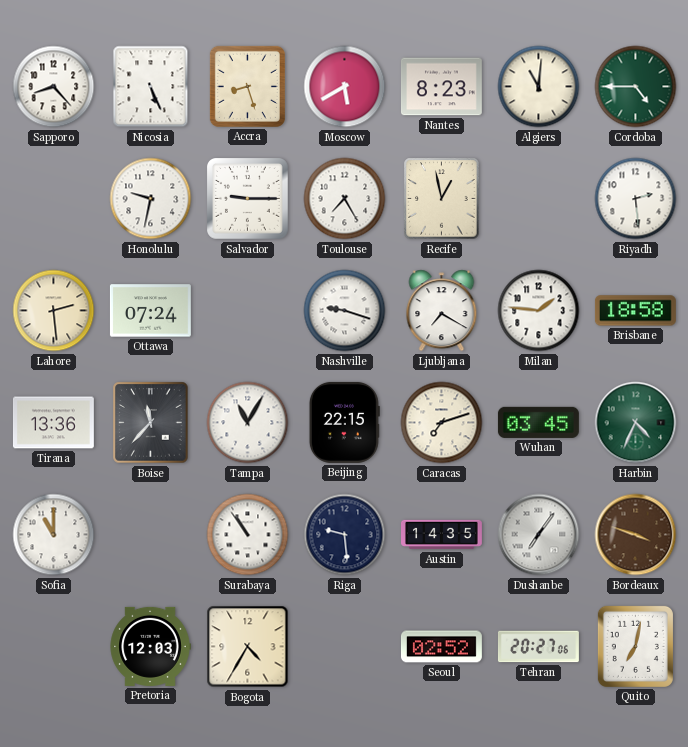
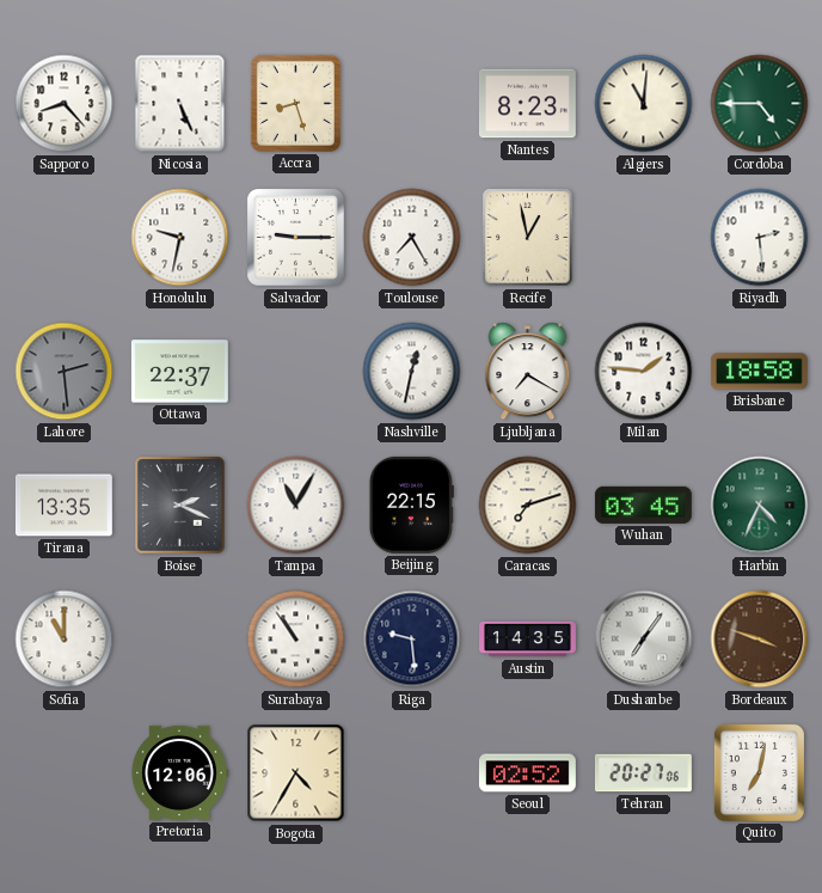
Moscow: 5:40 -> none
Lahore dial: cream -> grey
Ottawa: 07:24 -> 22:37
Nashville: 9:18 -> 12:32
Tirana: 13:36 -> 13:35
Boise: 11:37 -> 2:19
Pretoria: 12:03 -> 12:06
